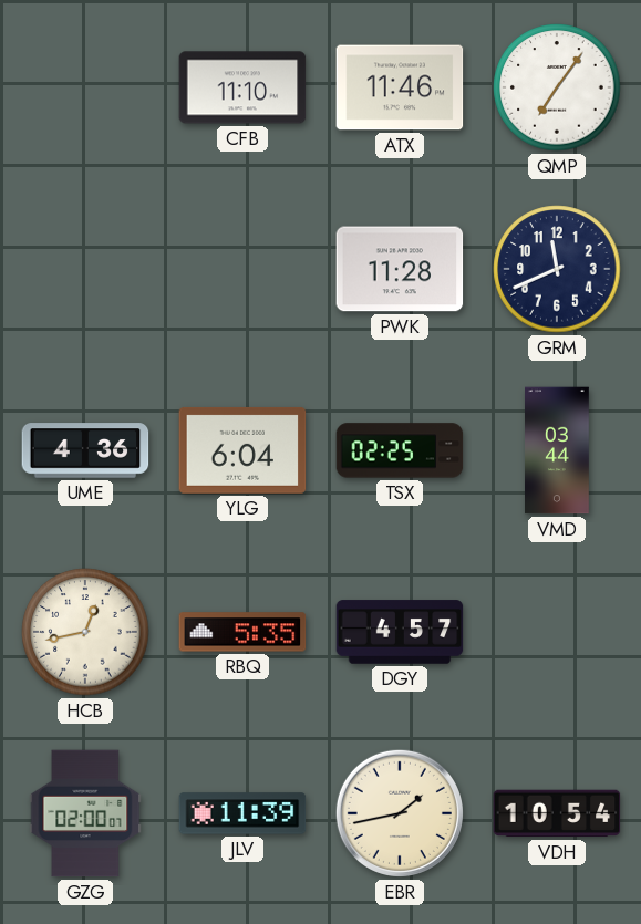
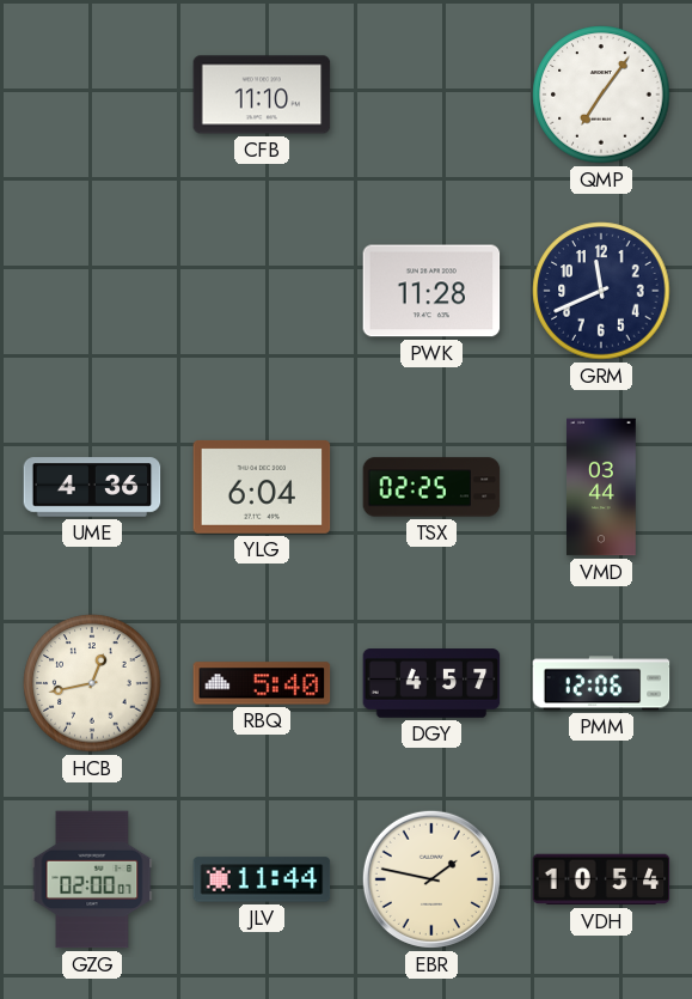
ATX: 11:46 -> none
RBQ: 5:35 -> 5:40
PMM: none -> 12:06
JLV: 11:39 -> 11:44
EBR: 1:43 -> 1:47
